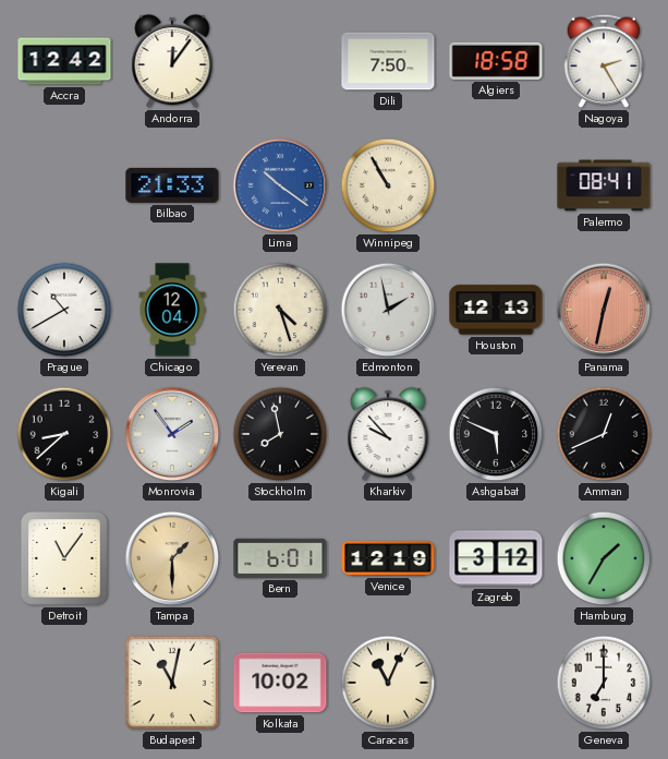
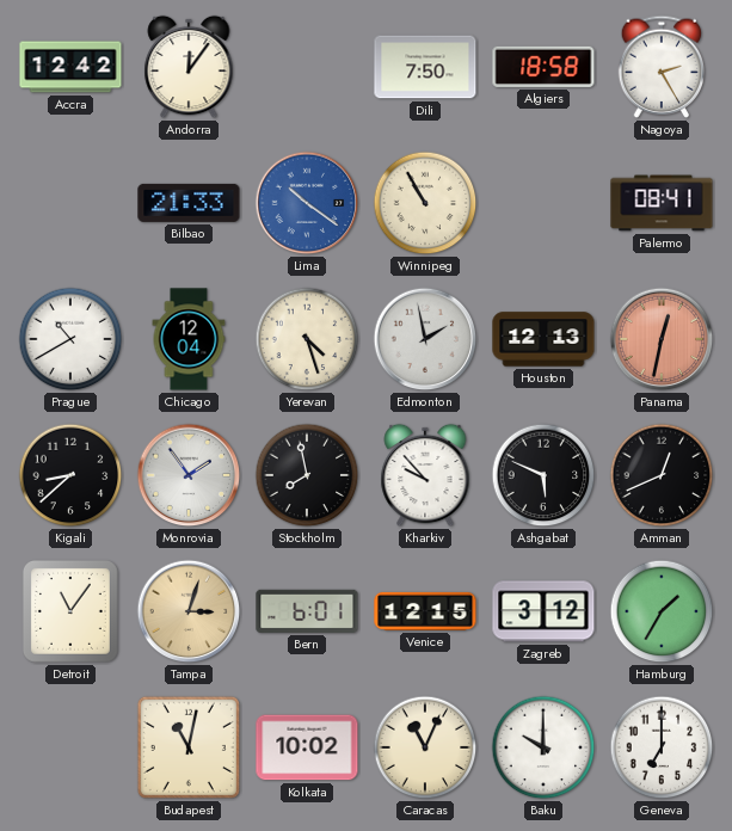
Tampa: 1:30 -> 3:03
Venice: 12:19 -> 12:15
Baku: none -> 10:00
